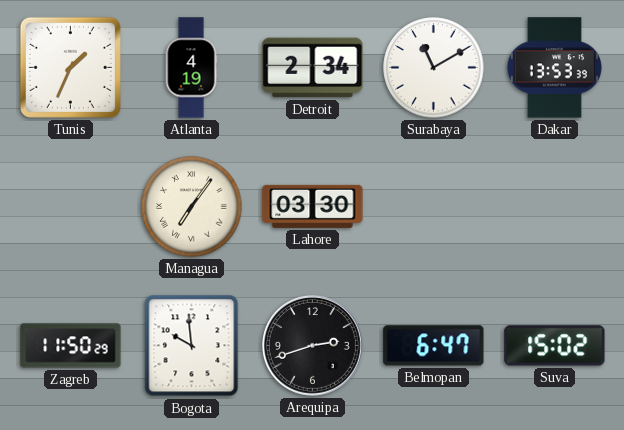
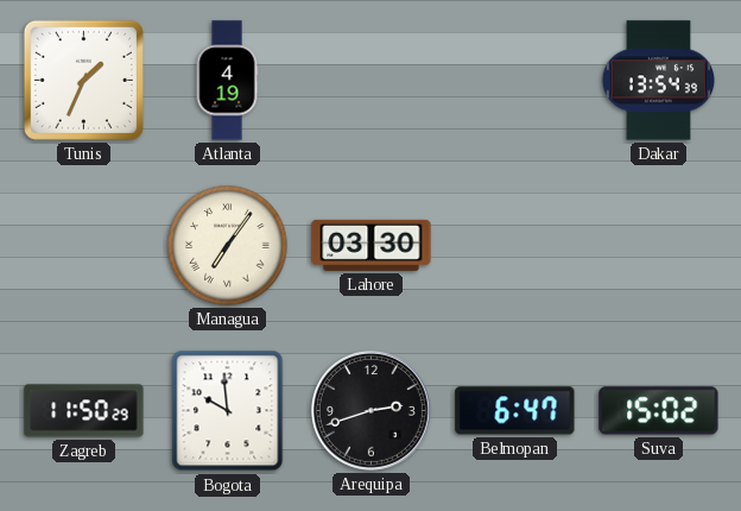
Detroit: 2:34 -> none
Surabaya: 11:10 -> none
Dakar: 13:53 -> 13:54
